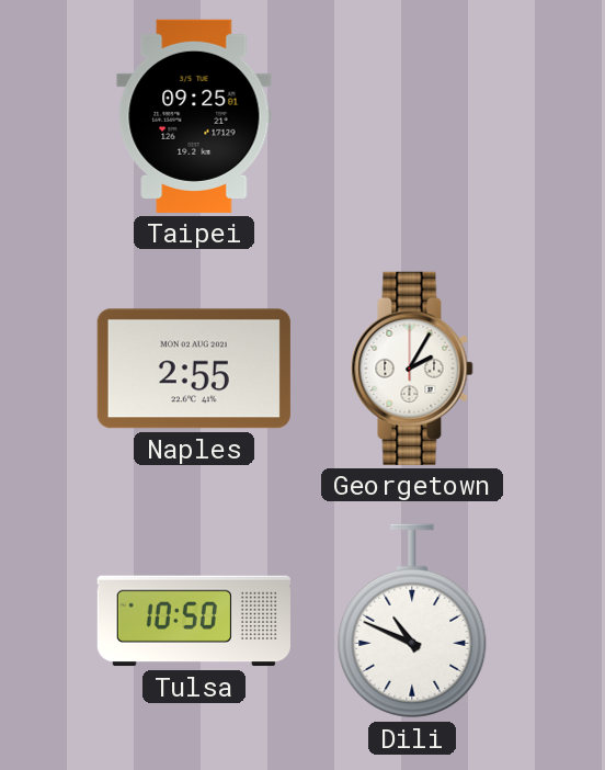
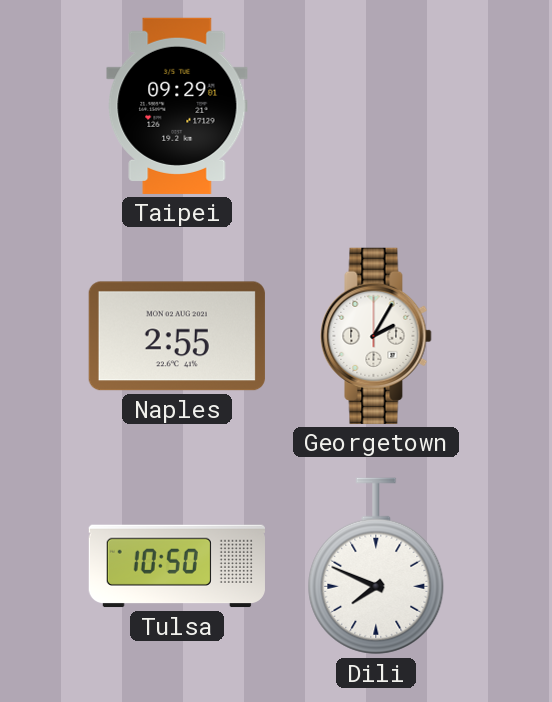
Taipei: 09:25 -> 09:29
Dili: 10:49 -> 7:49
